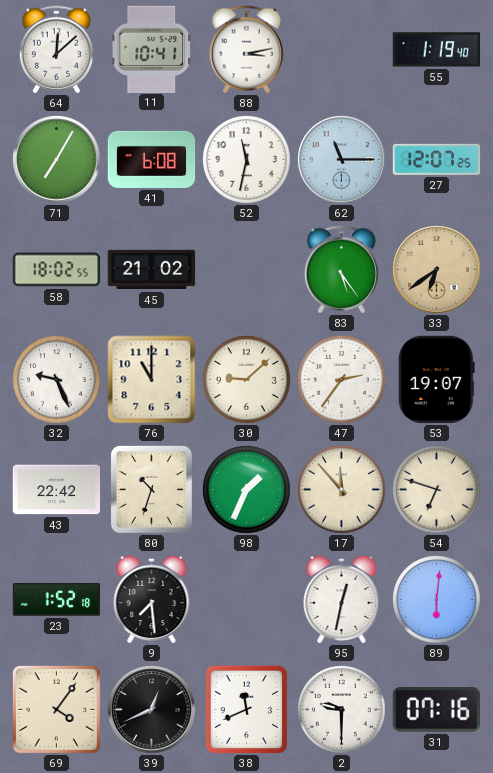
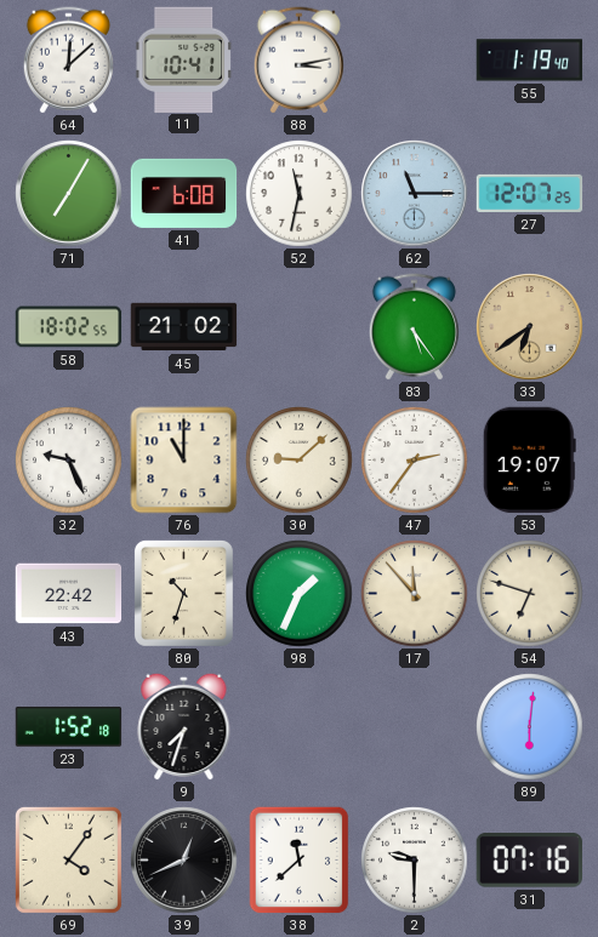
9: 7:29 -> 7:33
95: 12:32 -> none
38: 11:41 -> 11:38
